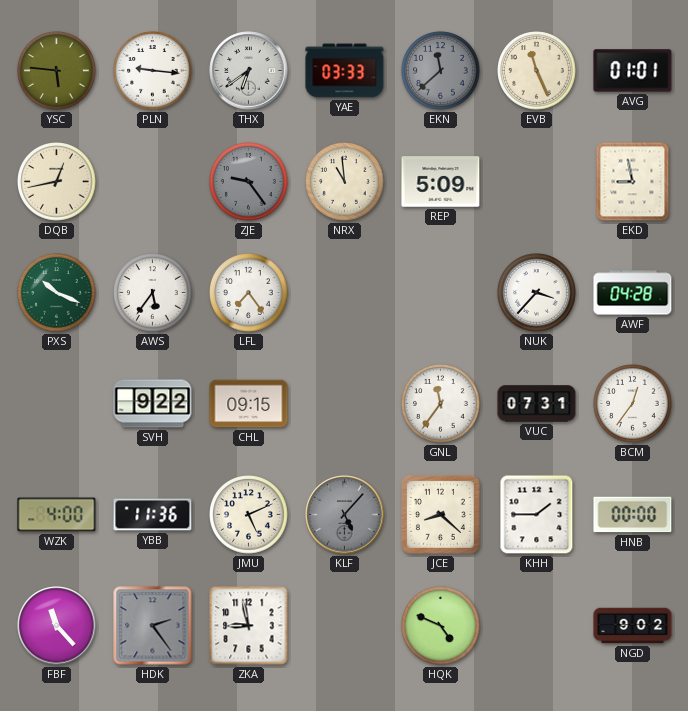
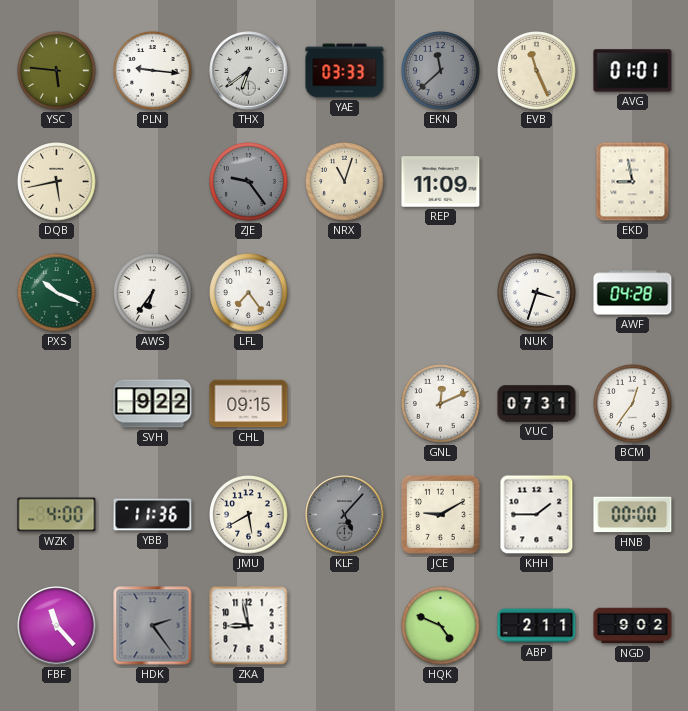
DQB: 12:43 -> 5:43
NRX: 10:59 -> 11:03
REP: 5:09 -> 11:09
AWS: 5:36 -> 6:36
NUK: 3:37 -> 3:33
GNL: 11:36 -> 12:11
JMU: 5:11 -> 5:40
JCE: 8:22 -> 9:10
ABP: none -> 2:11
